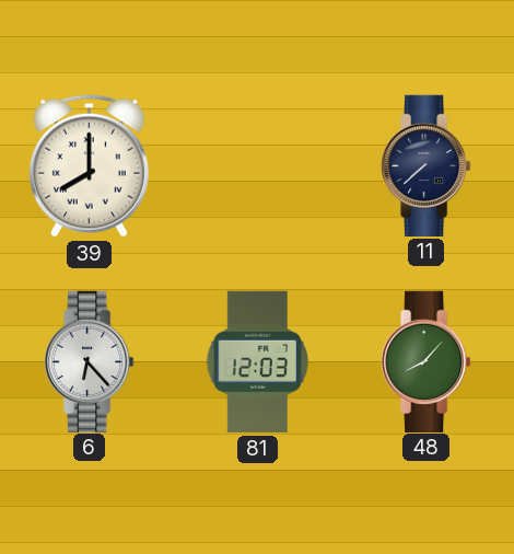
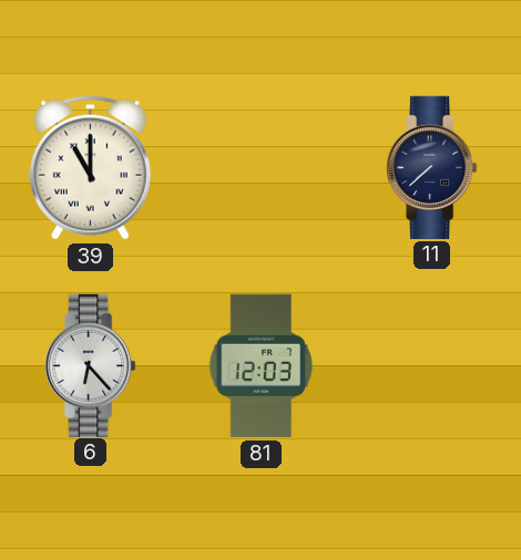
39: 8:00 -> 11:00
48: 8:07 -> none
